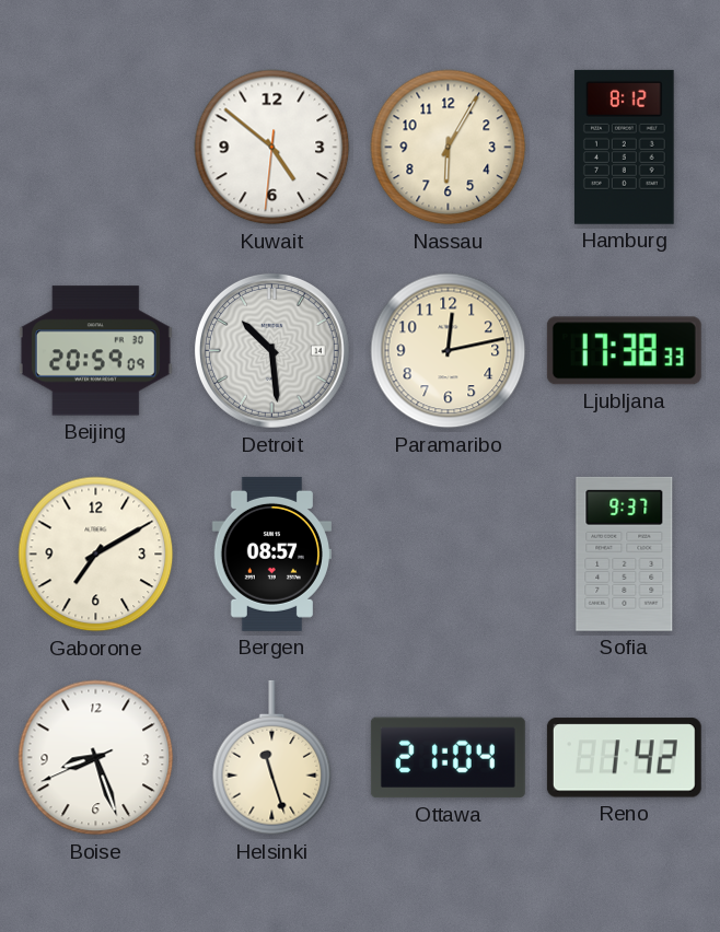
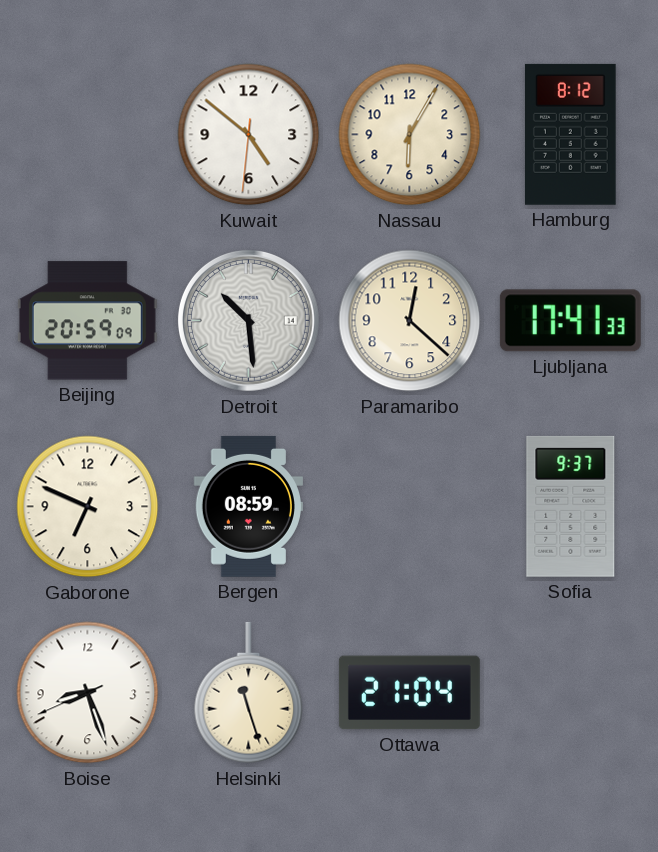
Paramaribo: 12:13 -> 12:22
Ljubljana: 17:38 -> 17:41
Gaborone: 7:10 -> 6:49
Bergen: 08:57 -> 08:59
Reno: 1:42 -> none
